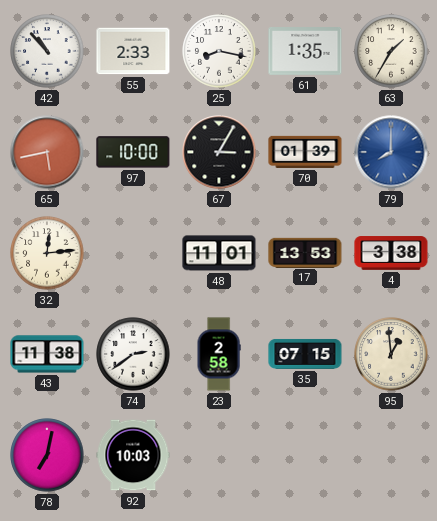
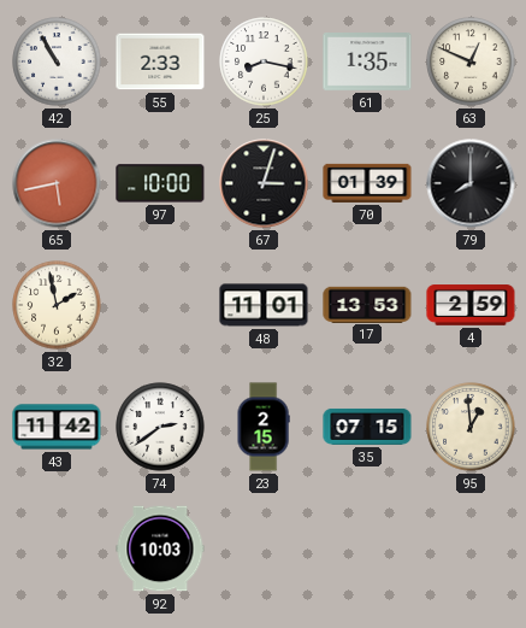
42: 10:53 -> 10:55
63: 1:35 -> 12:49
67: 3:05 -> 3:03
79 dial: blue -> black
32: 12:14 -> 1:58
4: 3:38 -> 2:59
43: 11:38 -> 11:42
23: 2:58 -> 2:15
78: 7:02 -> none
